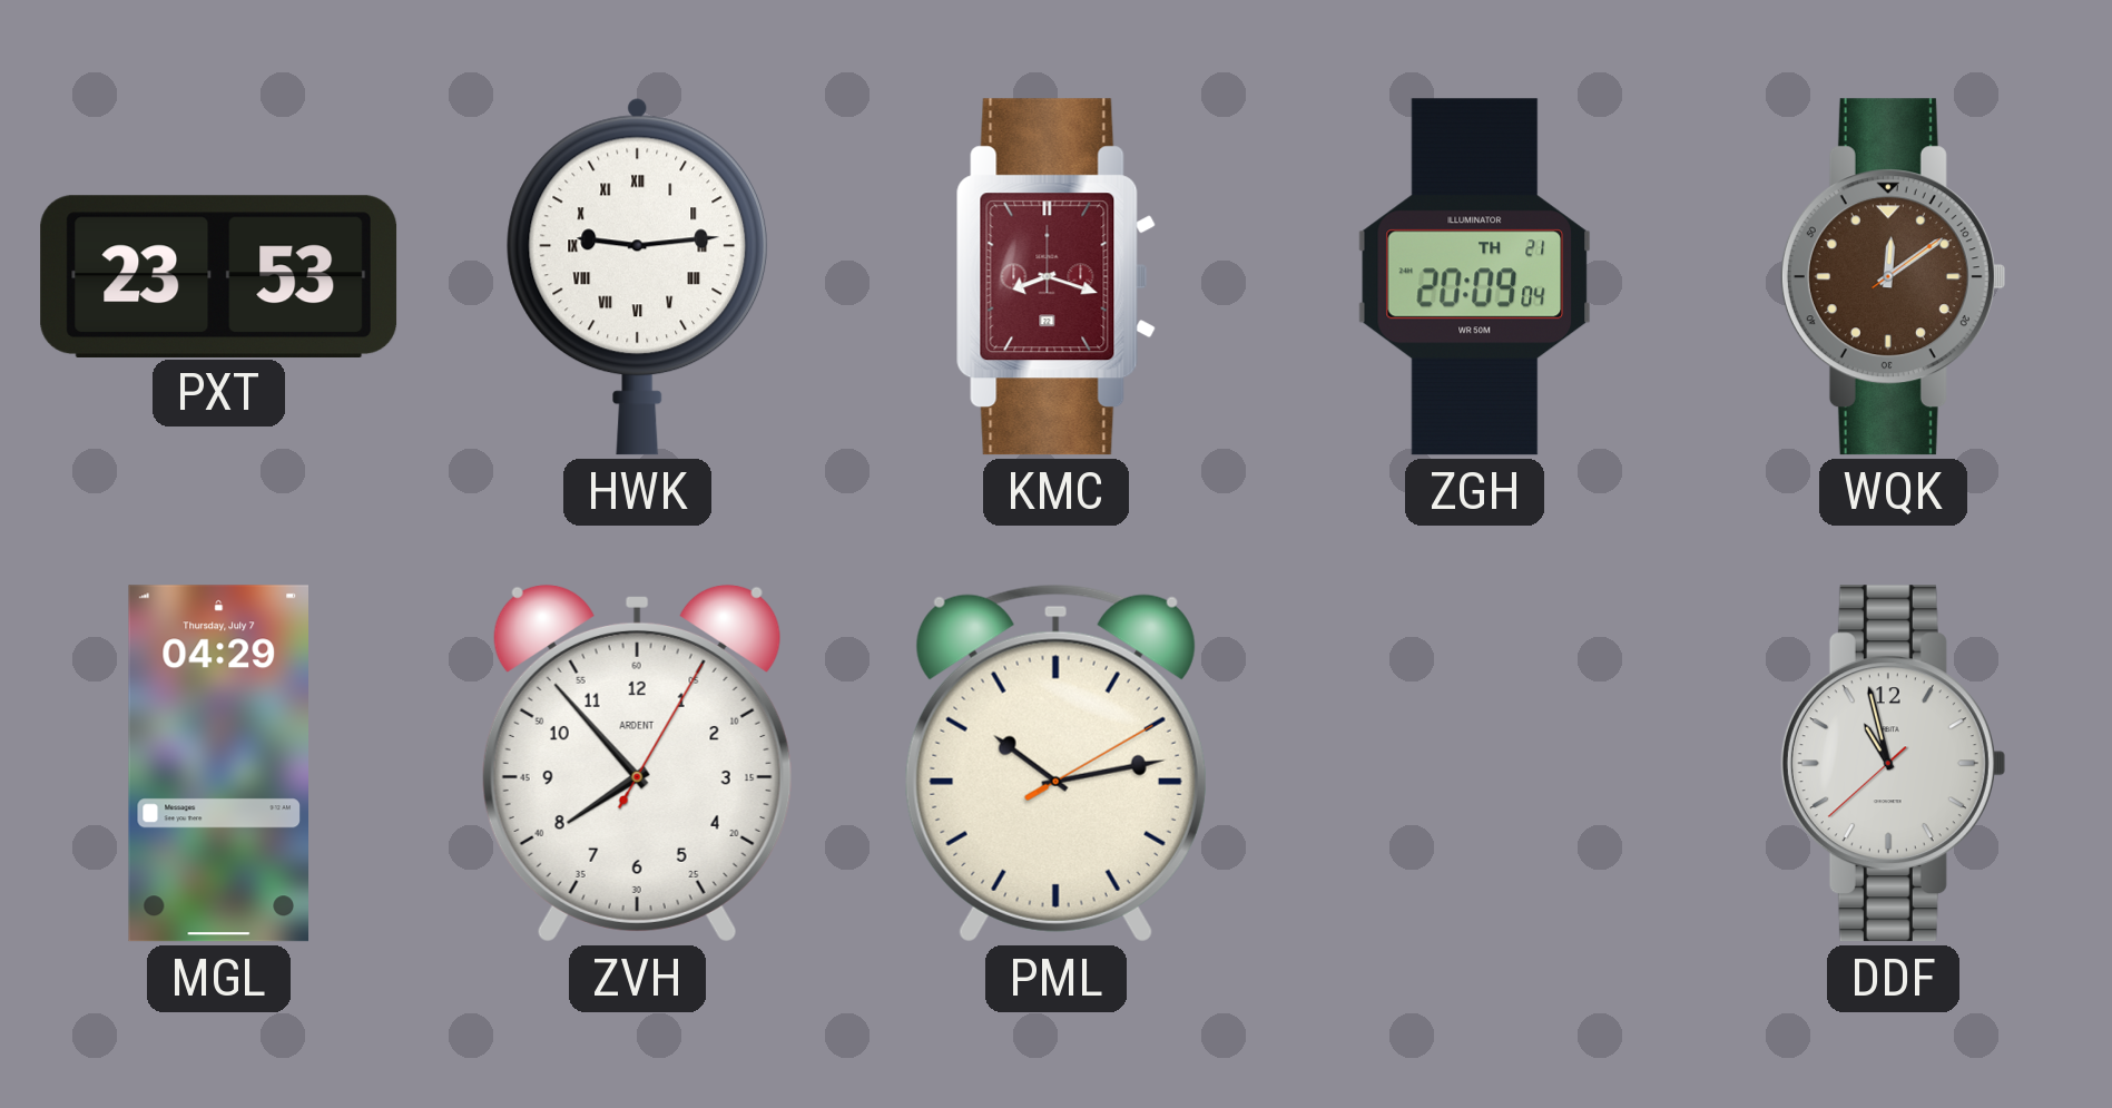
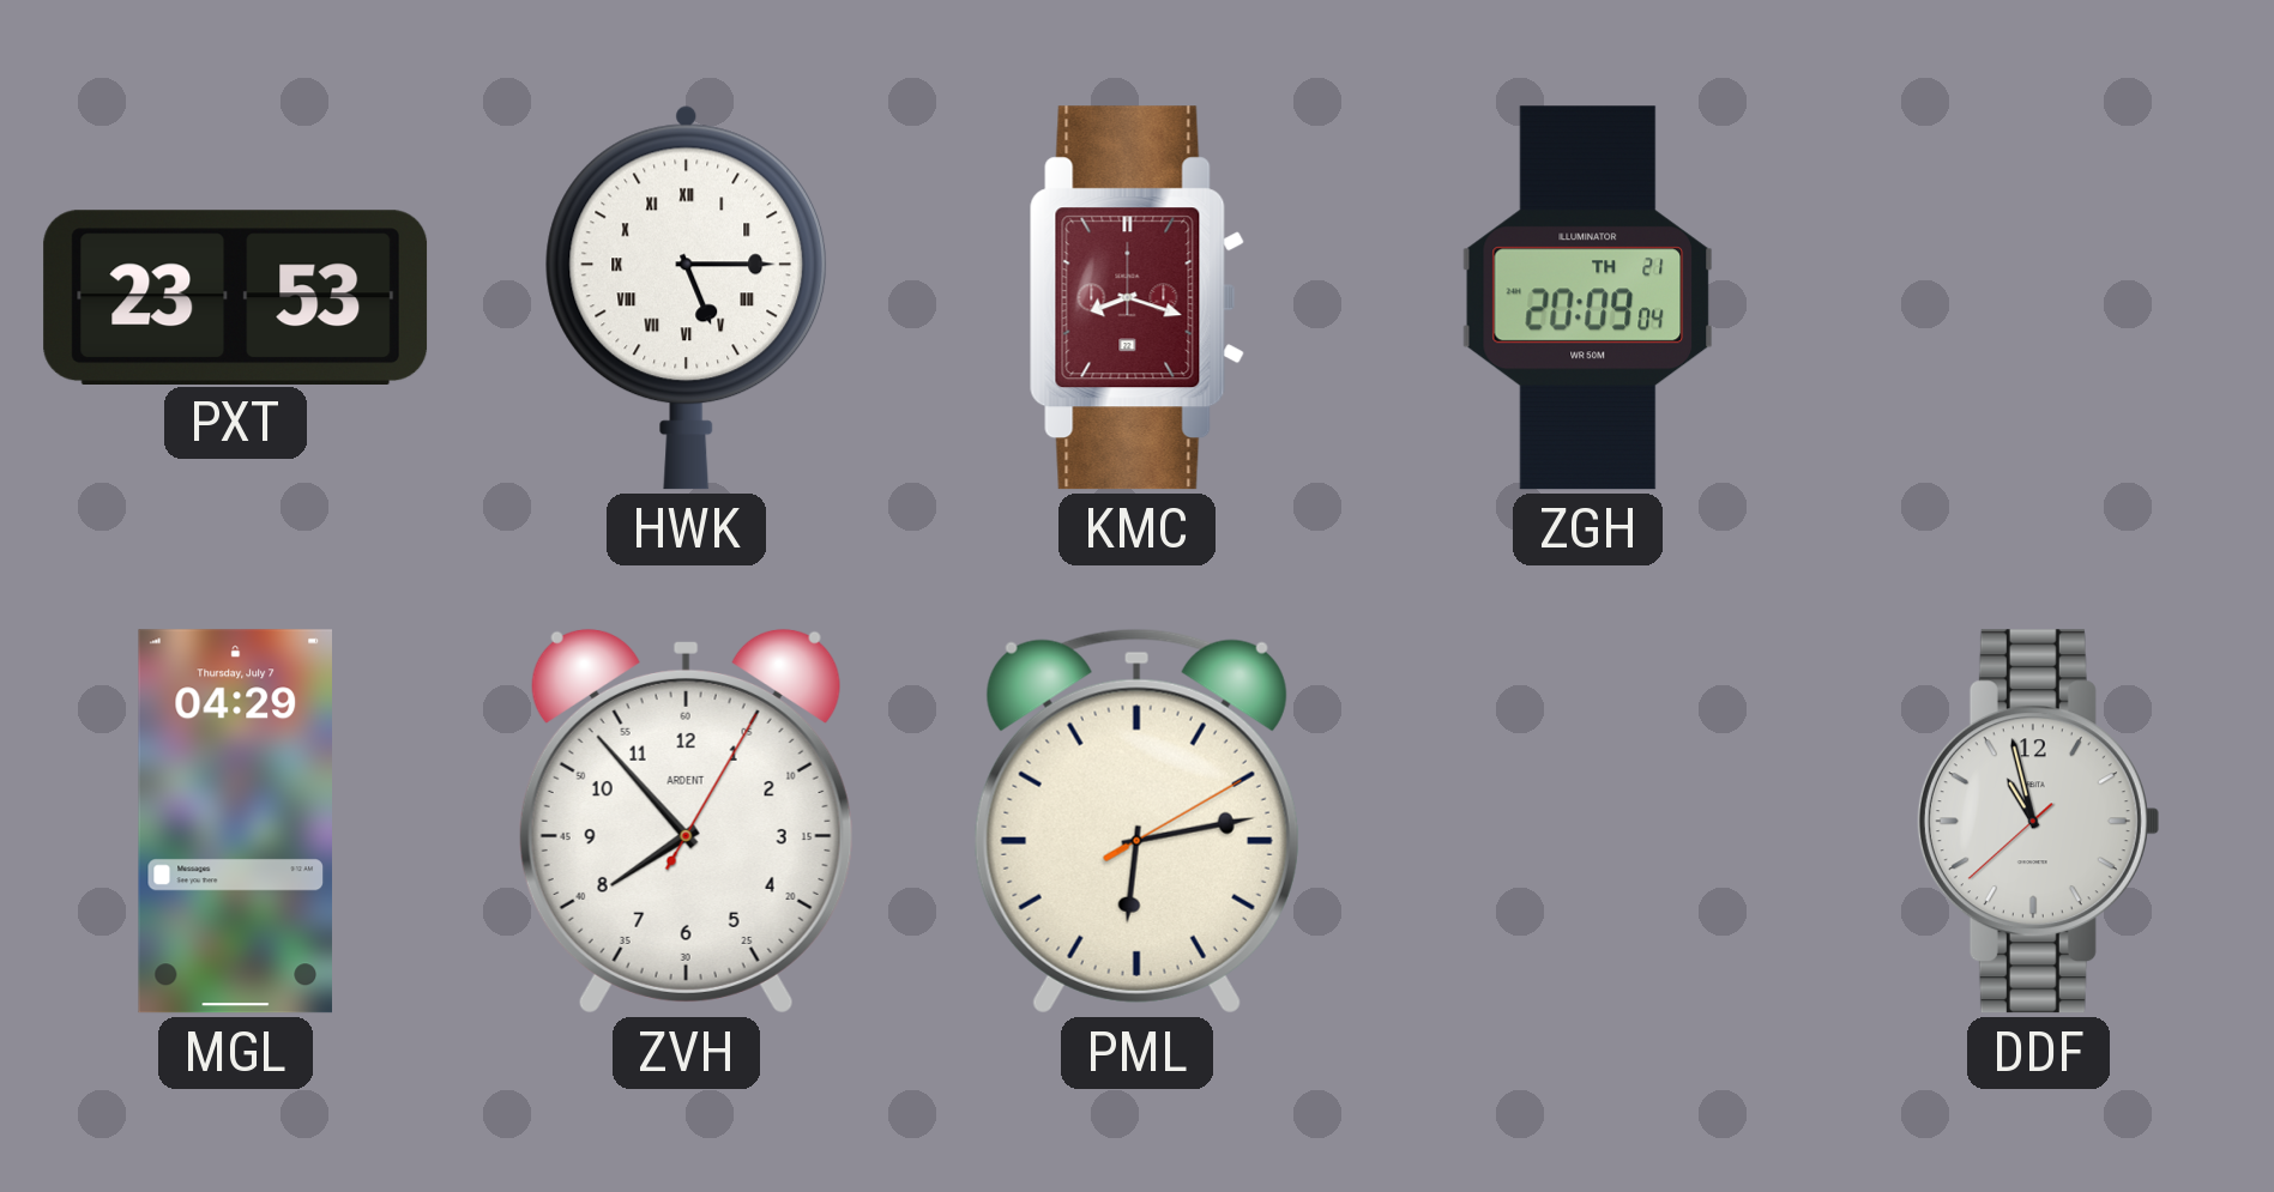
HWK: 9:14 -> 5:15
WQK: 12:09 -> none
PML: 10:13 -> 6:13
